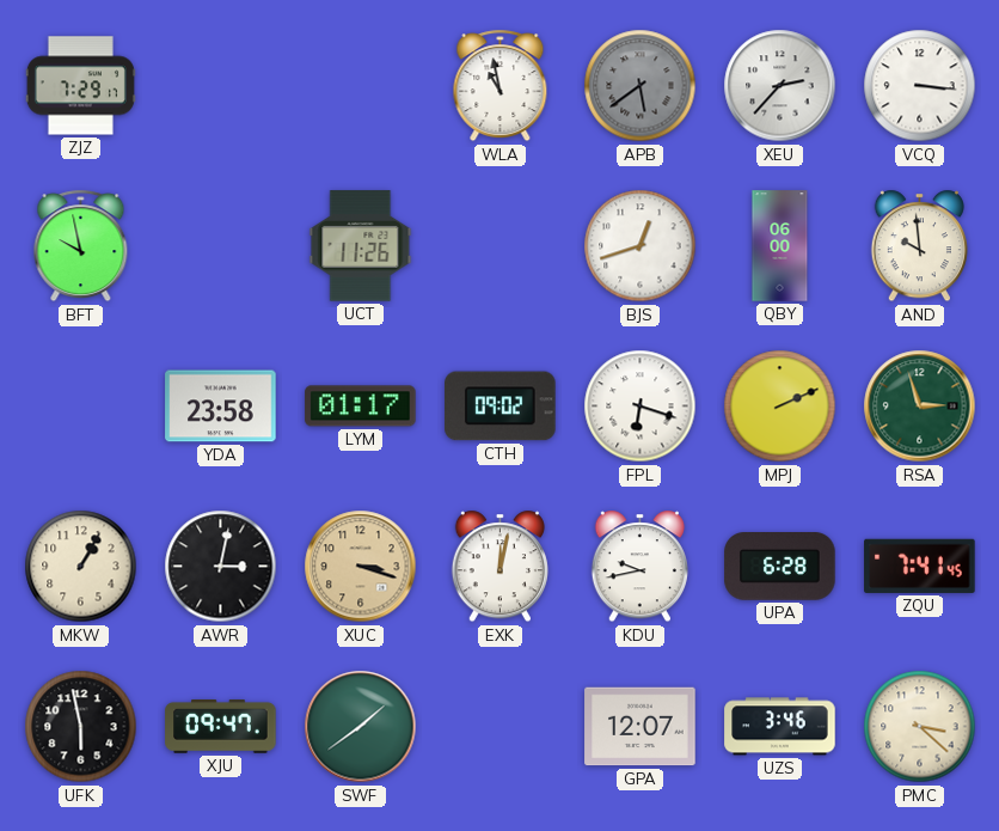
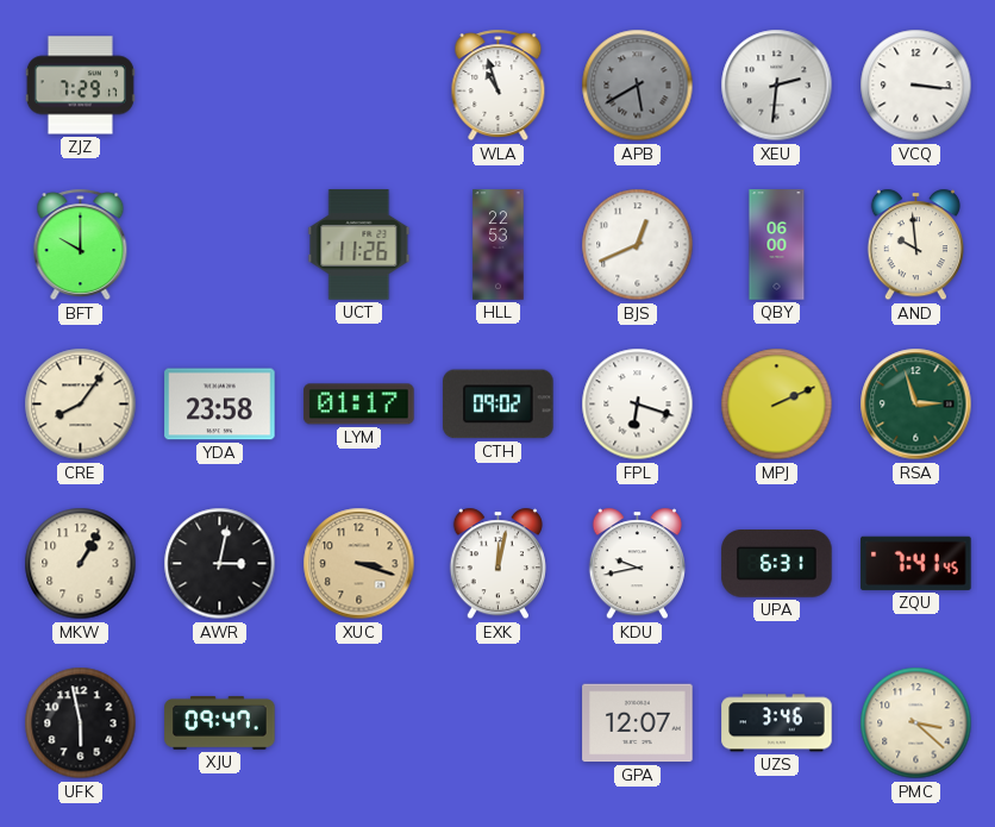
WLA: 10:58 -> 10:57
APB: 5:39 -> 5:40
XEU: 2:37 -> 2:31
BFT: 9:58 -> 10:00
HLL: none -> 22:53
BJS: 12:42 -> 12:41
CRE: none -> 8:06
UPA: 6:28 -> 6:31
SWF: 1:39 -> none
